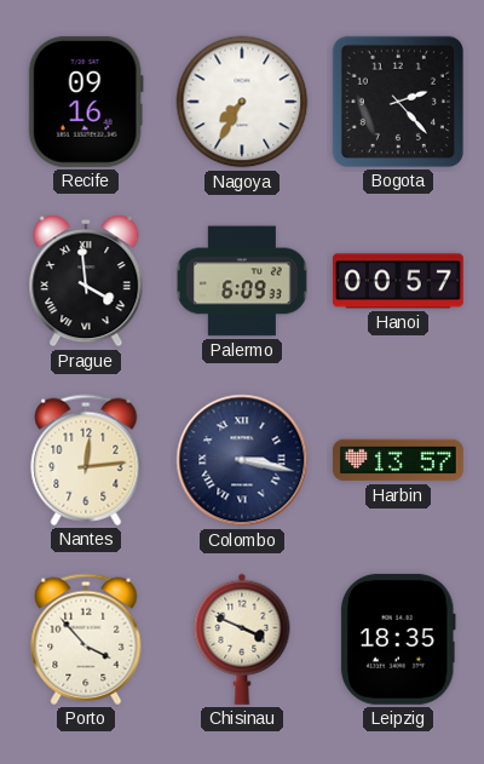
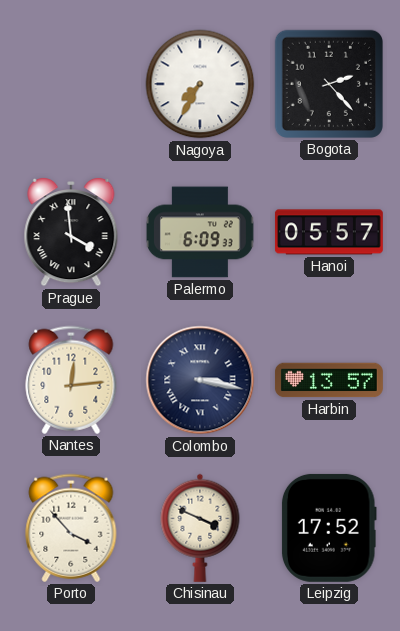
Recife: 09:16 -> none
Hanoi: 00:57 -> 05:57
Leipzig: 18:35 -> 17:52
